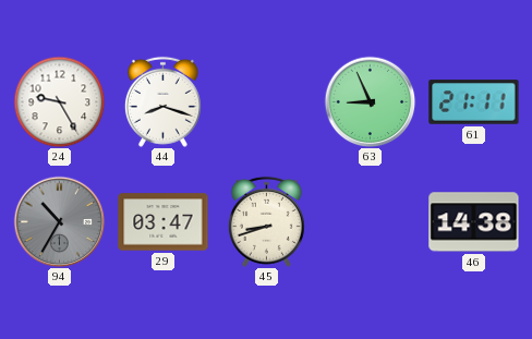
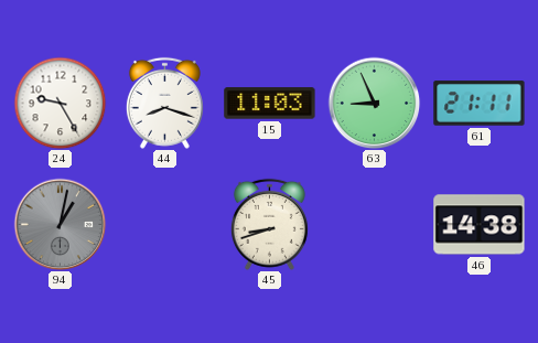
15: none -> 11:03
94: 10:35 -> 1:02
29: 03:47 -> none
